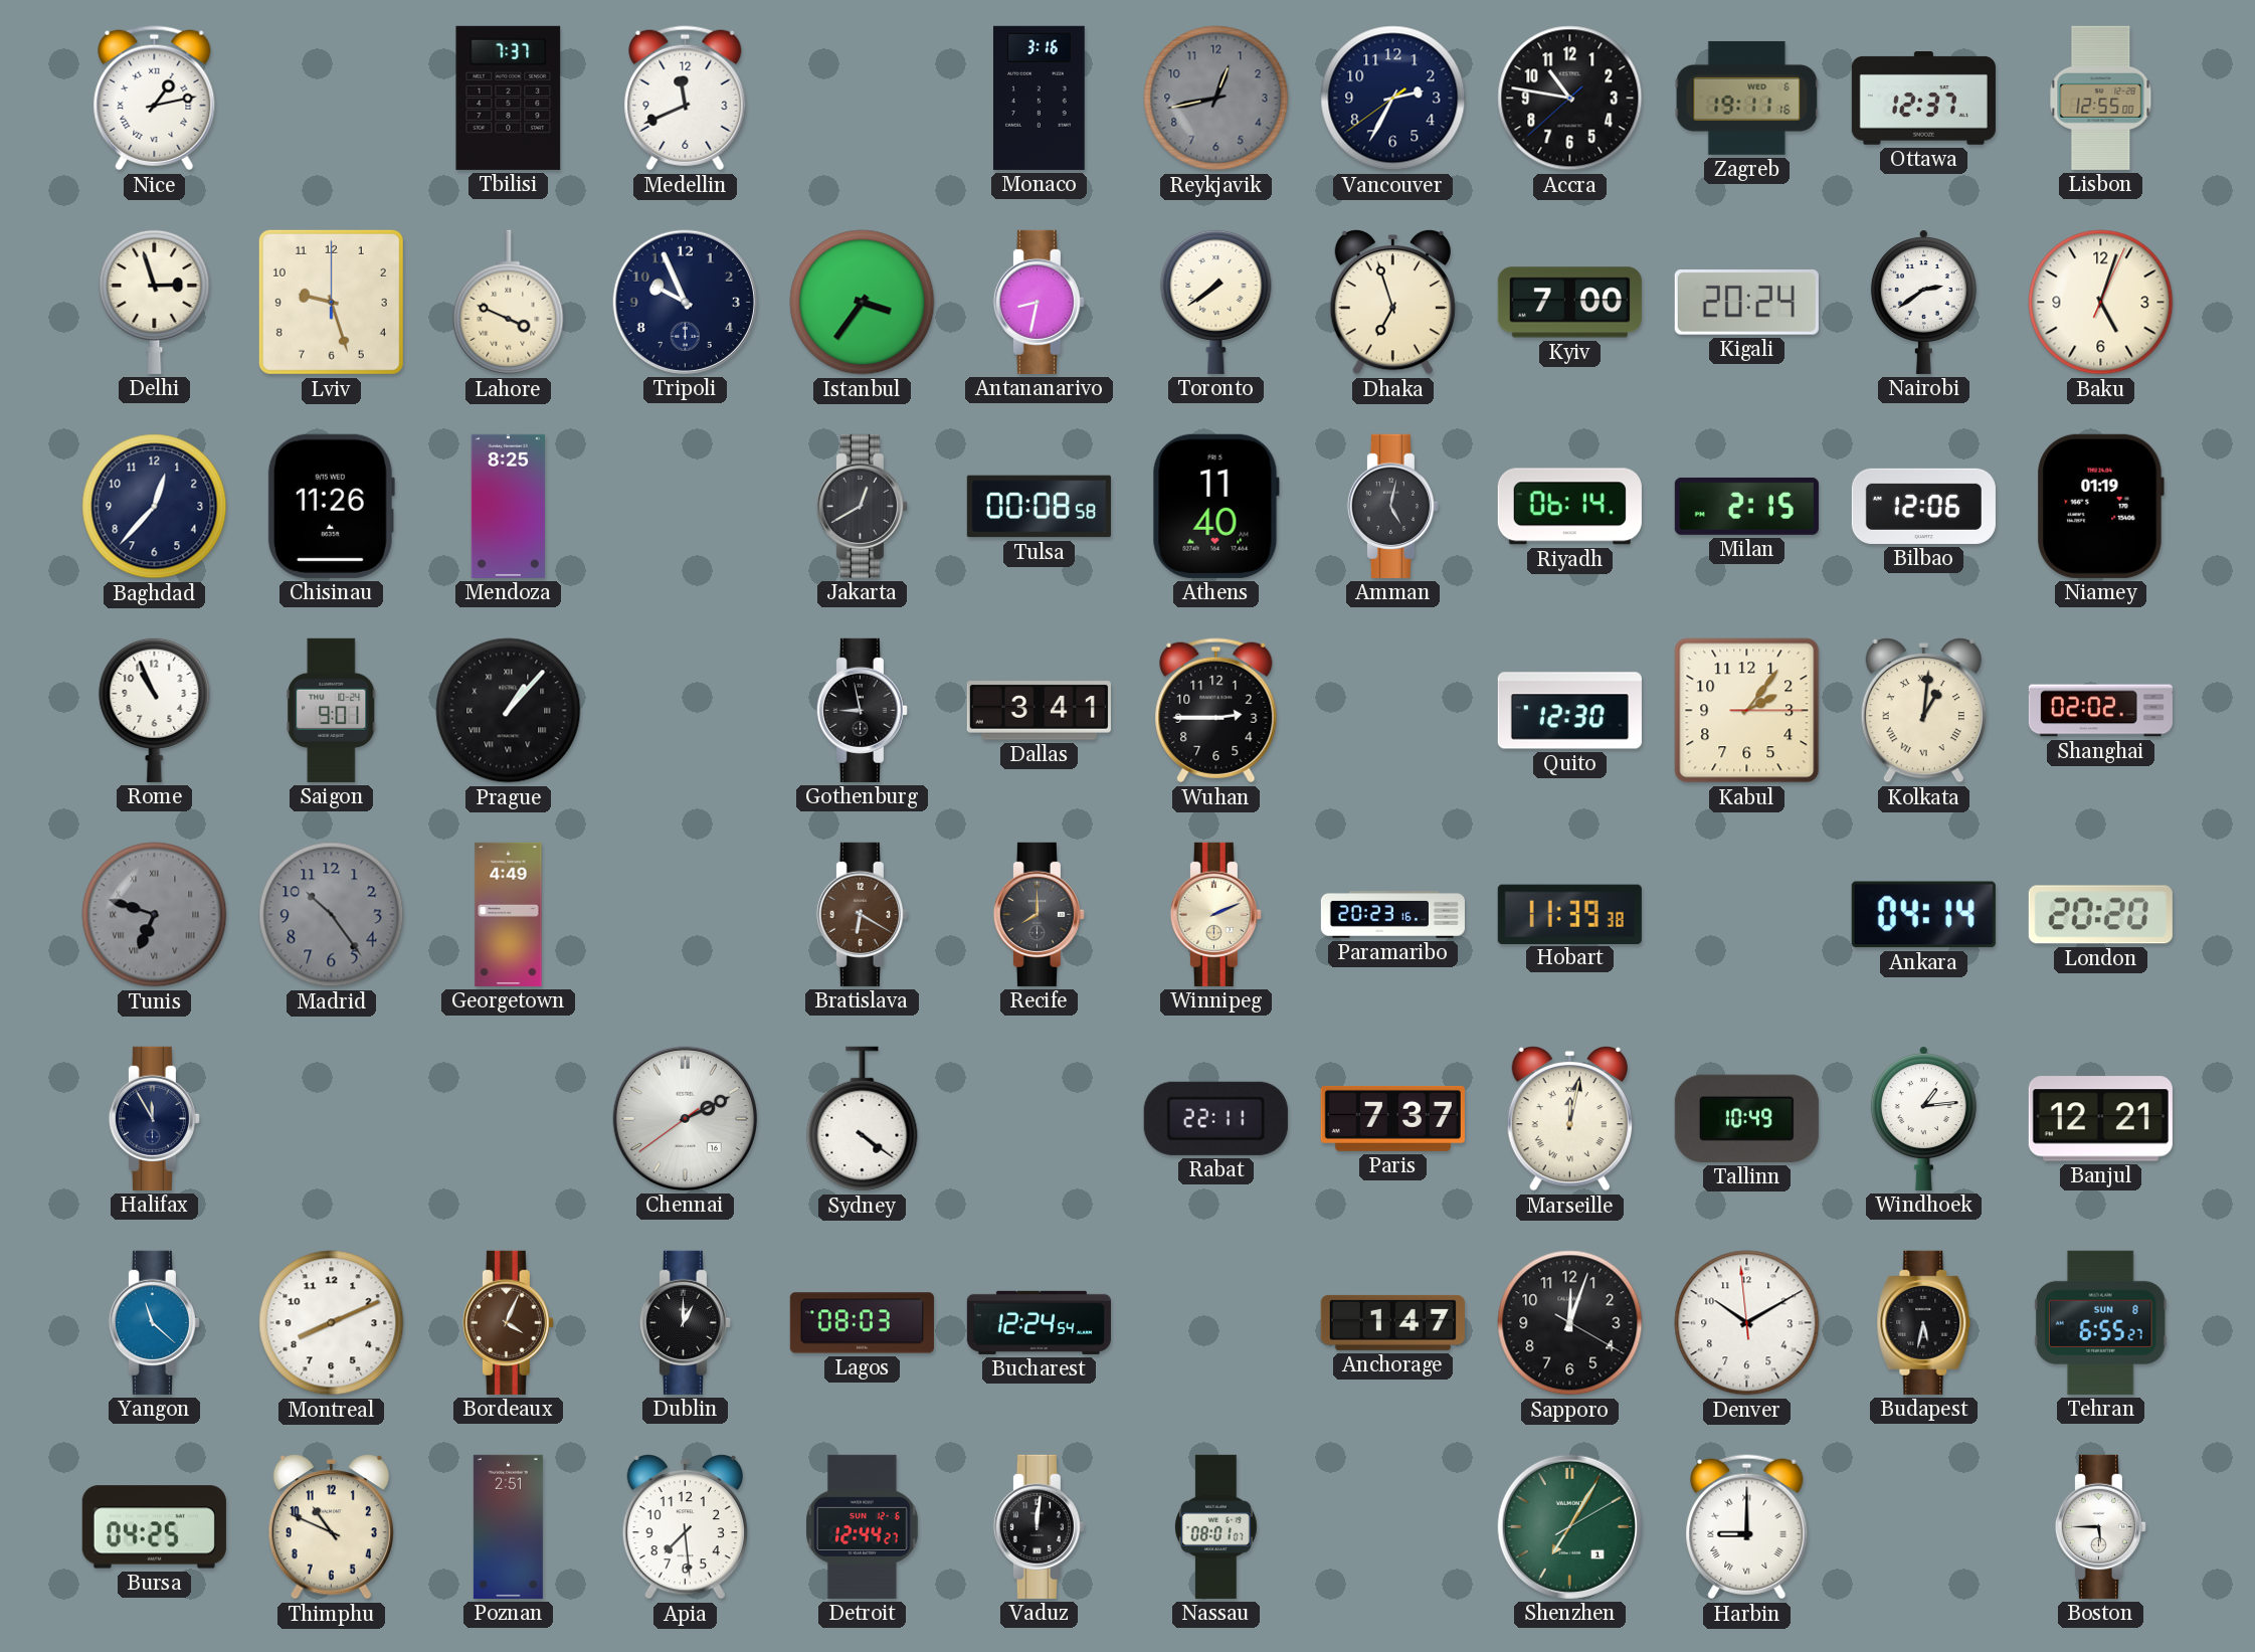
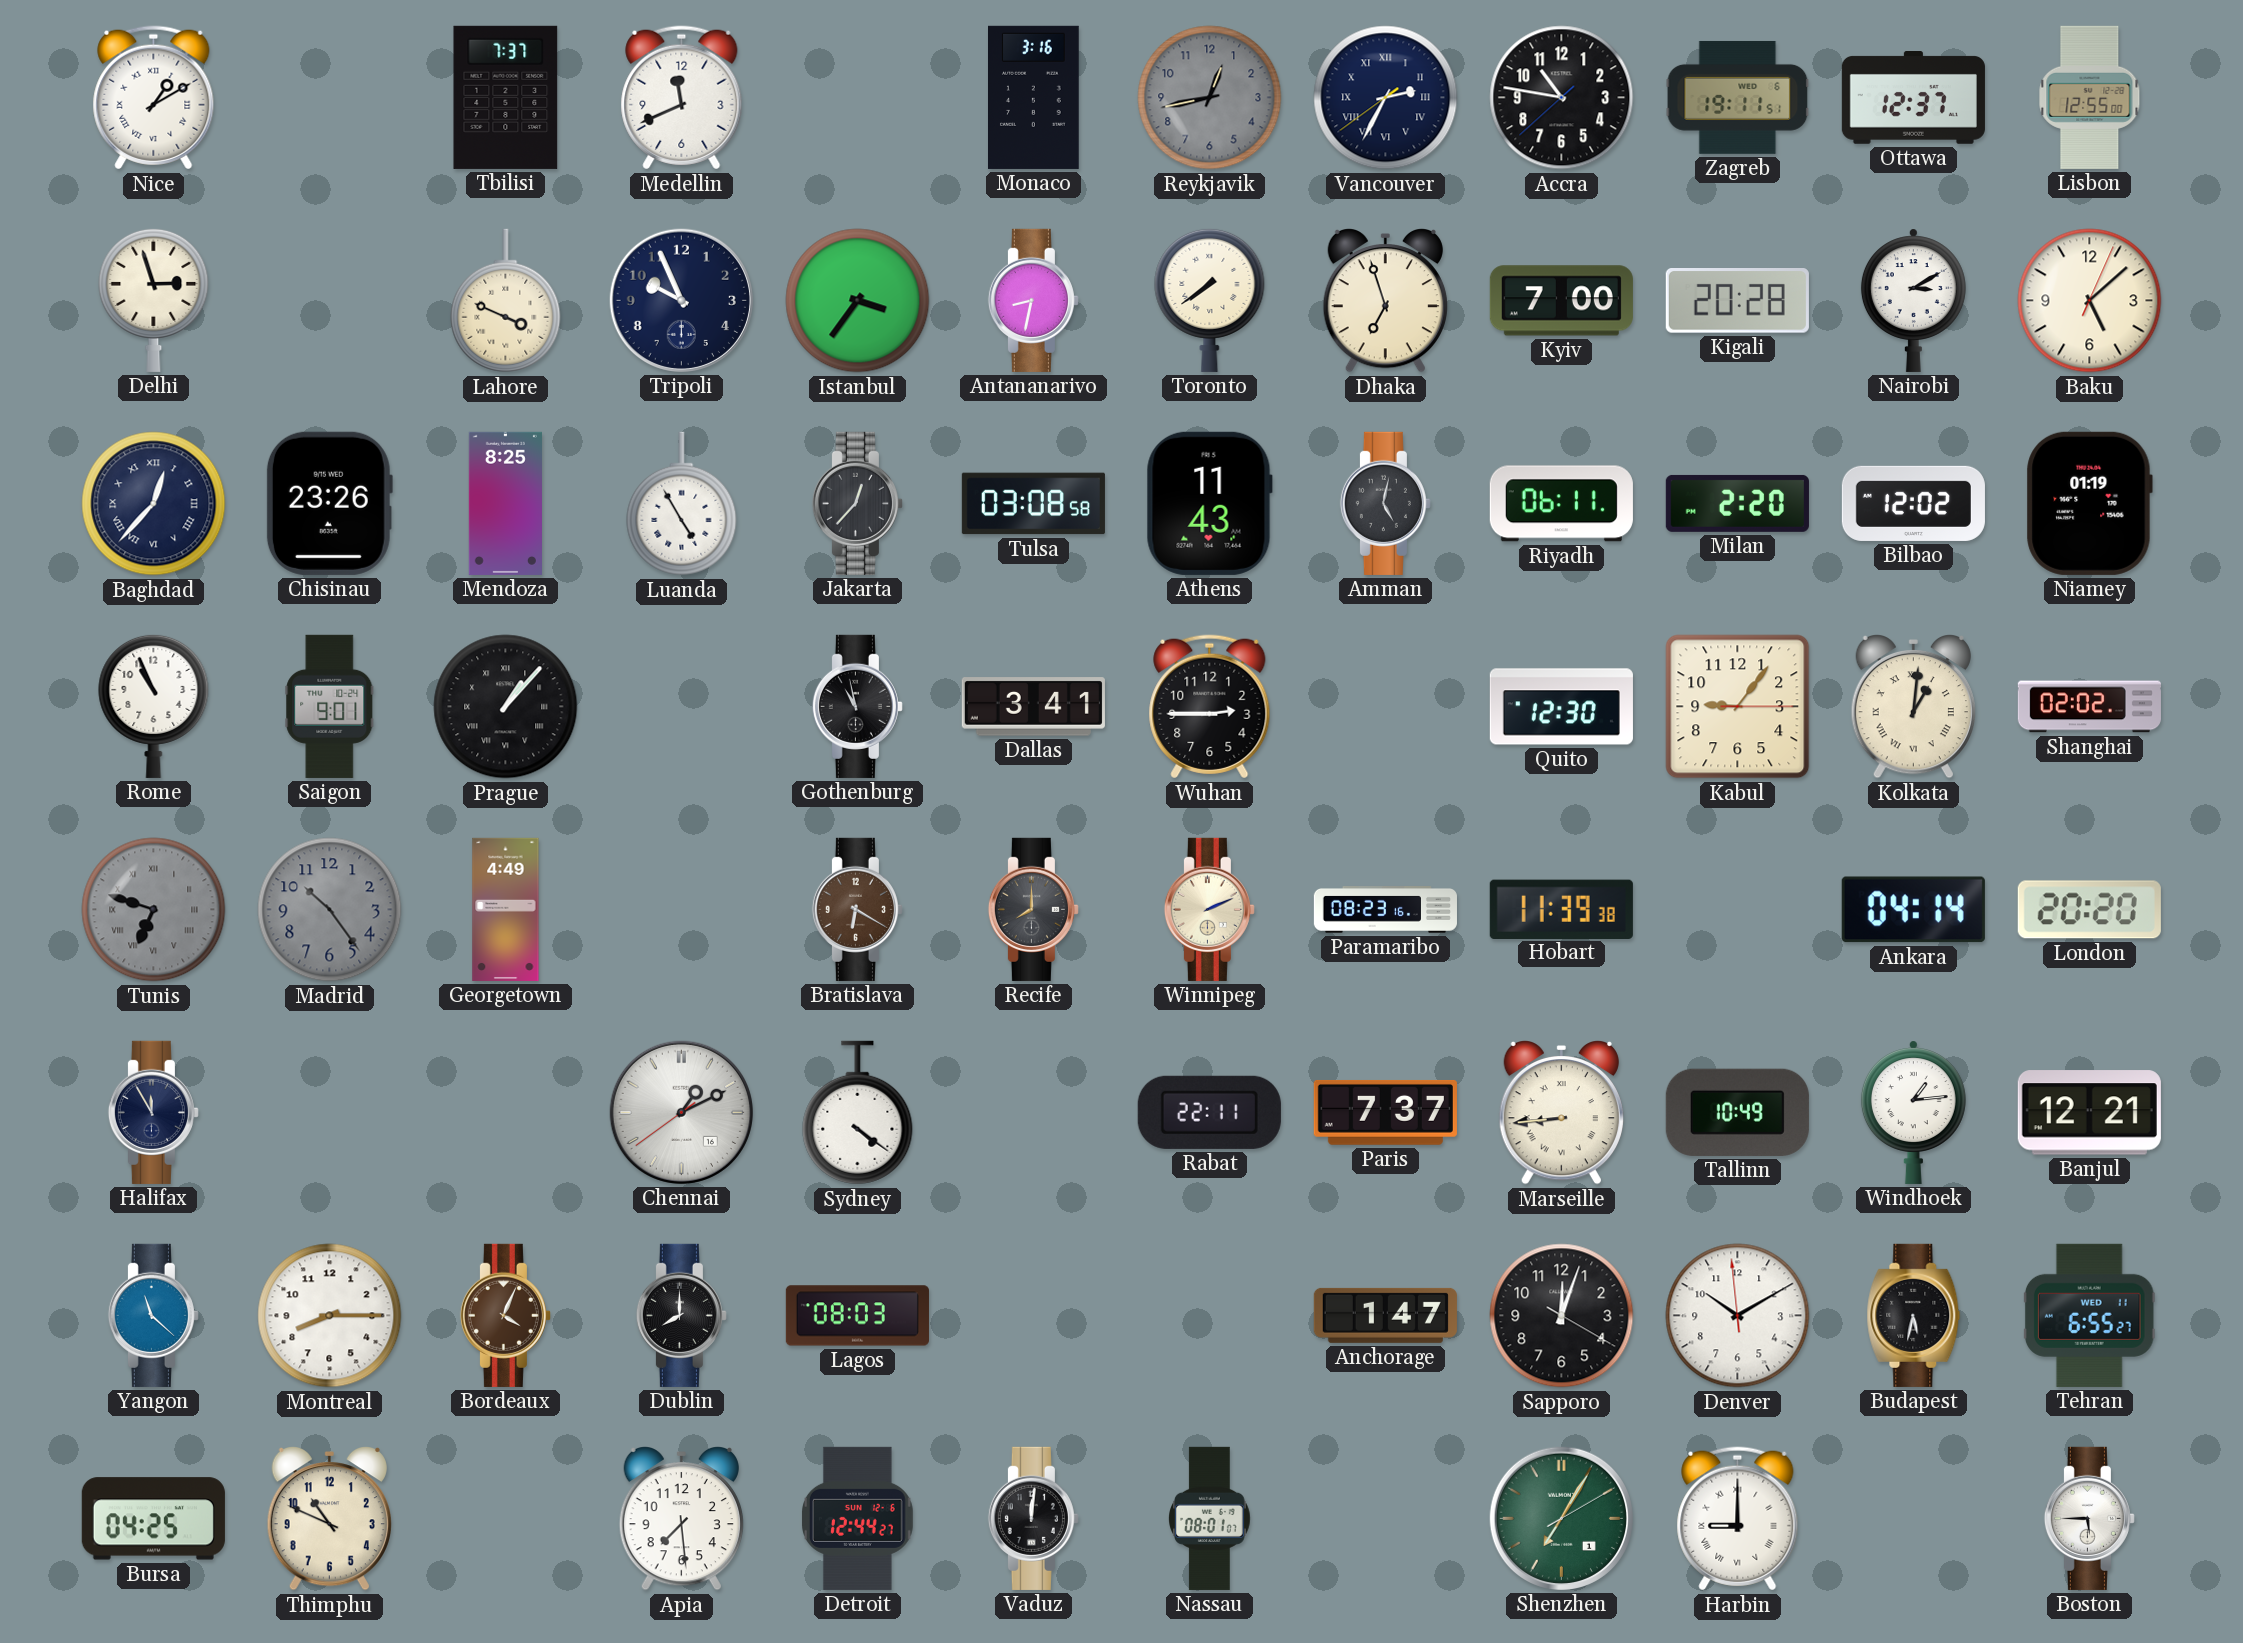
Nice: 1:13 -> 1:10
Vancouver numerals: Arabic -> Roman
Zagreb: 19:11:16 -> 19:11:51
Lviv: 9:27 -> none
Kigali: 20:24 -> 20:28
Nairobi: 2:39 -> 3:10
Baku: 5:03 -> 5:08
Baghdad numerals: Arabic -> Roman
Chisinau: 11:26 -> 23:26
Luanda: none -> 4:55
Jakarta: 12:40 -> 12:37
Tulsa: 00:08 -> 03:08
Athens: 11:40 -> 11:43
Riyadh: 06:14 -> 06:11
Milan: 2:15 -> 2:20
Bilbao: 12:06 -> 12:02
Gothenburg: 8:58 -> 10:58
Kabul: 2:06 -> 9:06
Paramaribo: 20:23 -> 08:23
Chennai: 2:10 -> 1:10
Marseille: 12:02 -> 8:44
Montreal: 8:11 -> 8:15
Dublin: 1:00 -> 8:00
Bucharest: 12:24 -> none
Tehran date: SUN 8 -> WED 11
Poznan: 2:51 -> none
